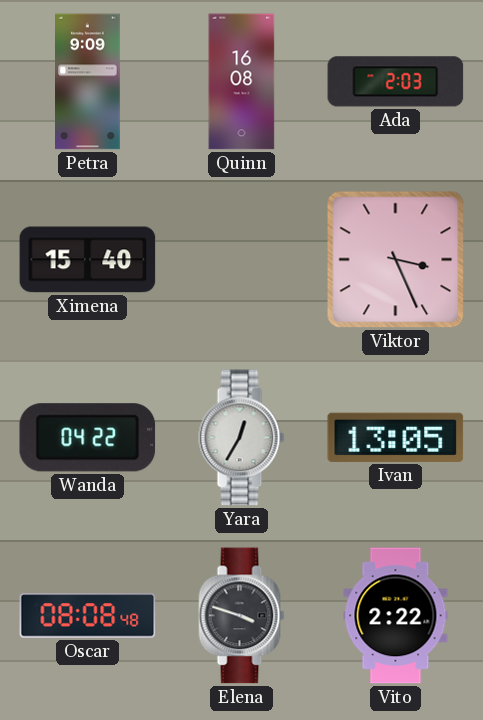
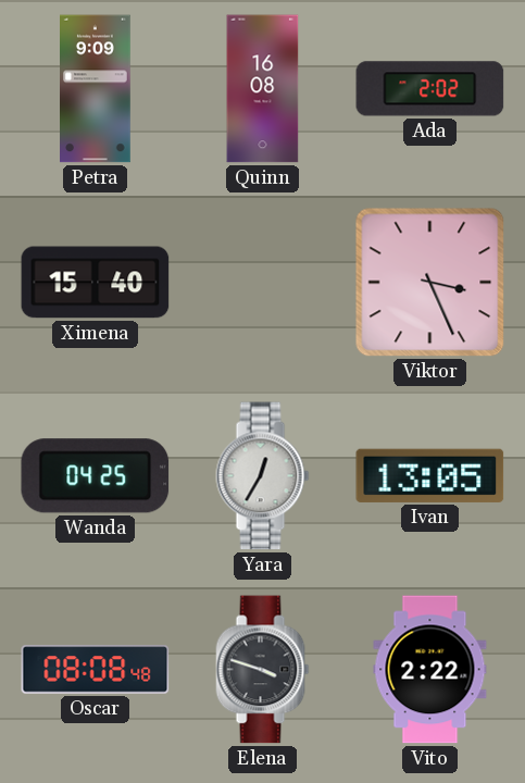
Ada: 2:03 -> 2:02
Wanda: 04:22 -> 04:25
